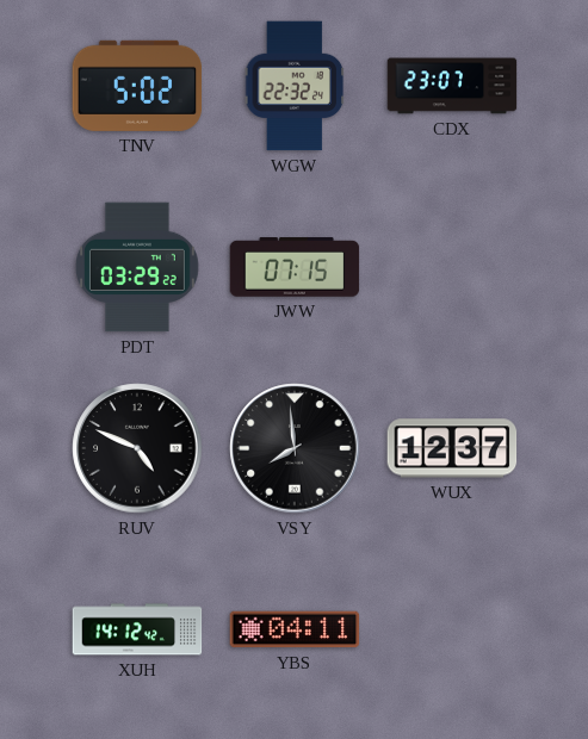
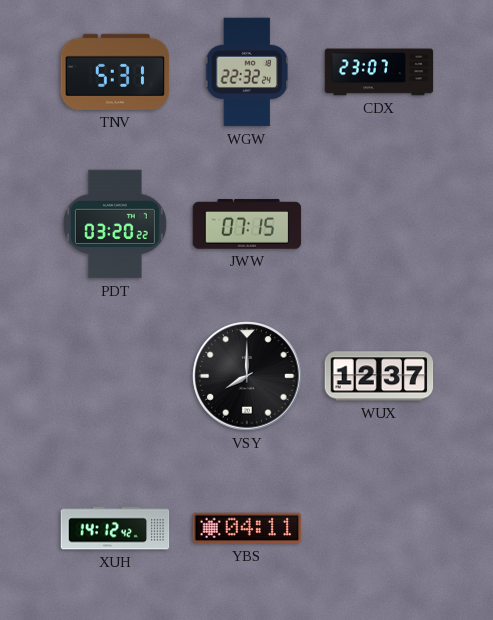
TNV: 5:02 -> 5:31
PDT: 03:29 -> 03:20
RUV: 4:49 -> none
VSY: 7:59 -> 8:00
